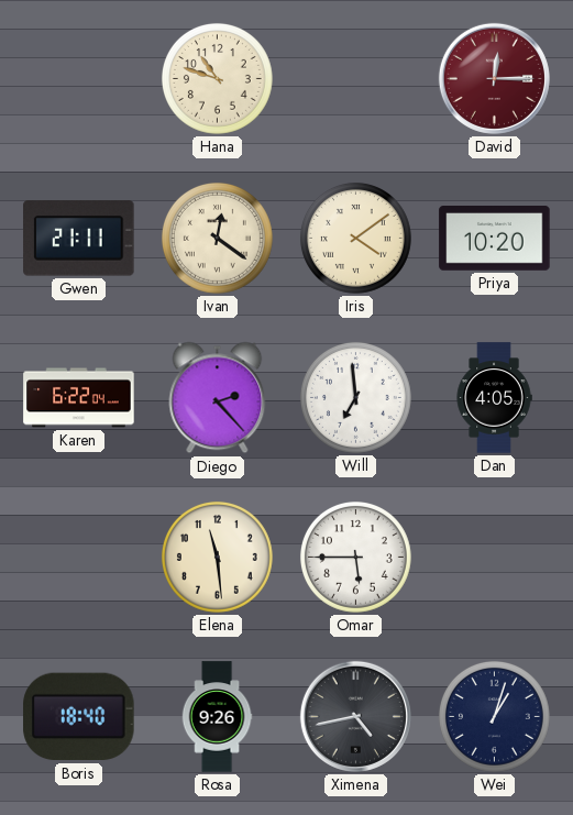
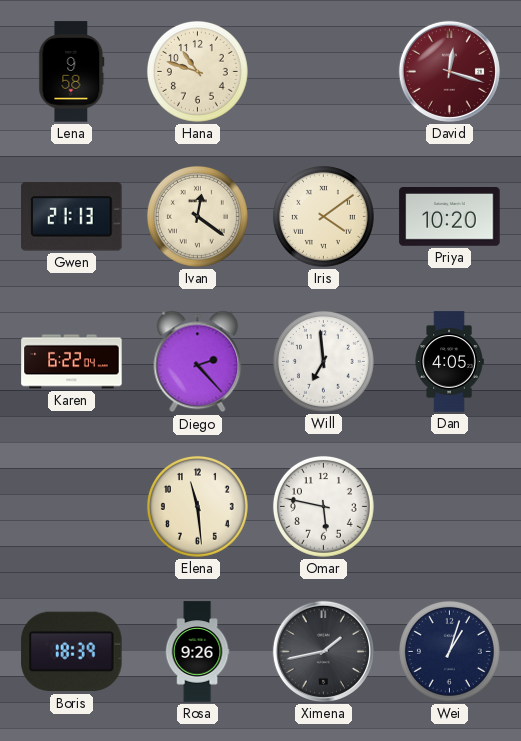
Lena: none -> 9:58
David: 12:15 -> 12:18
Gwen: 21:11 -> 21:13
Omar: 5:45 -> 5:47
Boris: 18:40 -> 18:39
Ximena: 4:43 -> 1:43
